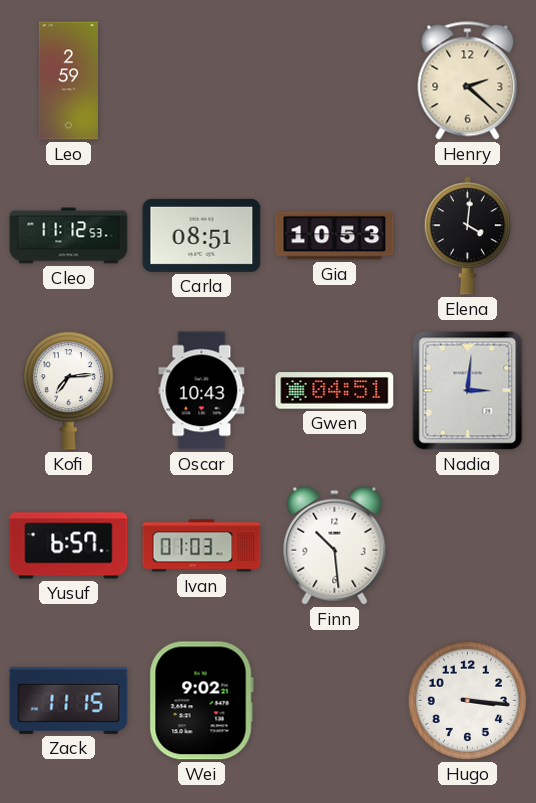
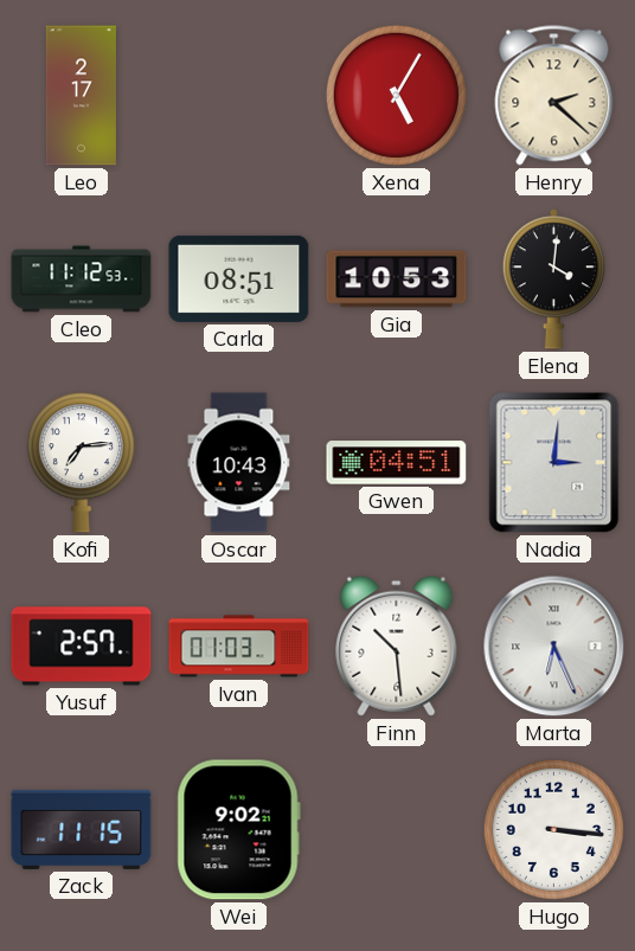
Leo: 2:59 -> 2:17
Xena: none -> 5:05
Yusuf: 6:57 -> 2:57
Marta: none -> 6:26
